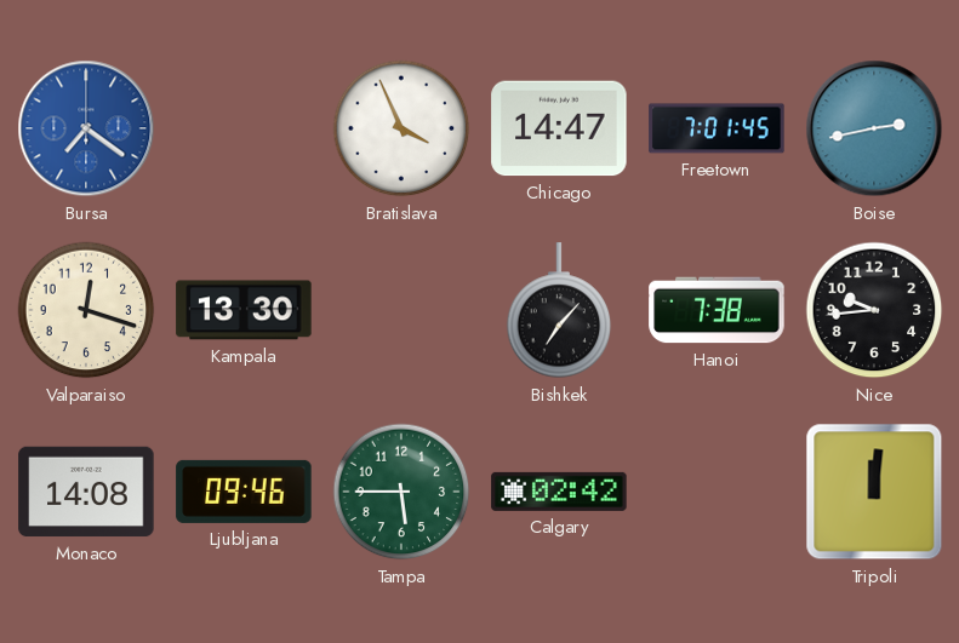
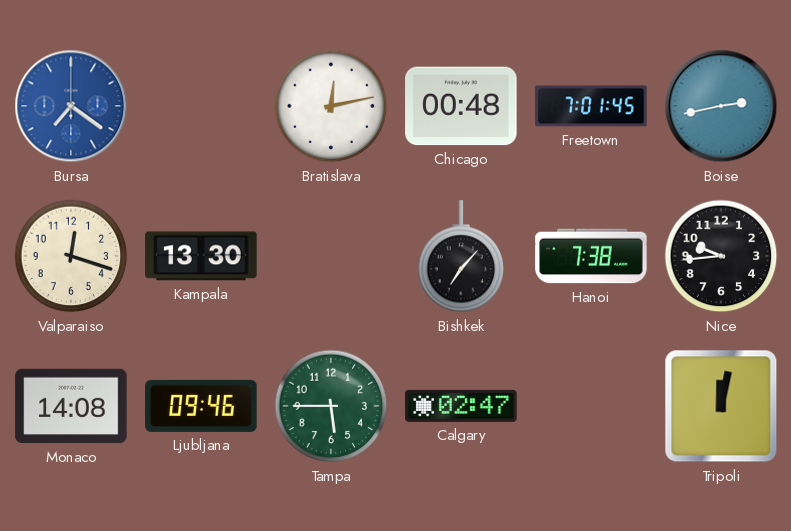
Bratislava: 3:56 -> 12:13
Chicago: 14:47 -> 00:48
Calgary: 02:42 -> 02:47
Tripoli: 12:01 -> 12:02
